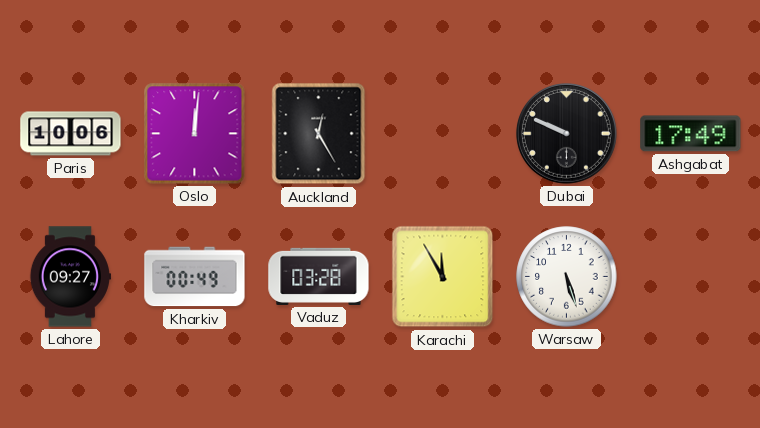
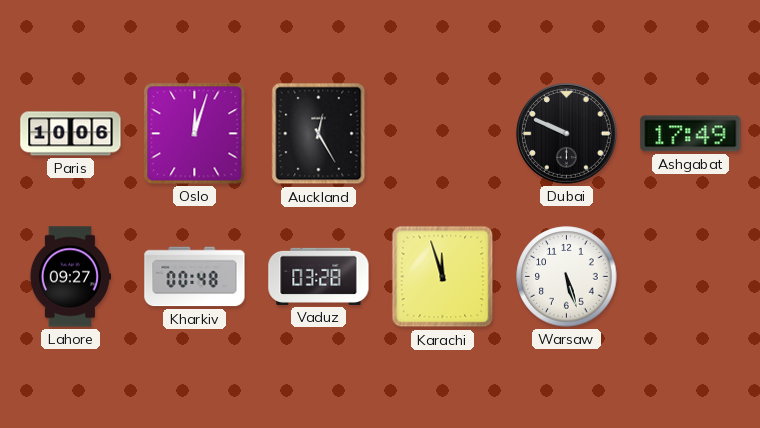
Oslo: 12:01 -> 12:03
Kharkiv: 00:49 -> 00:48
Karachi: 11:55 -> 11:57
